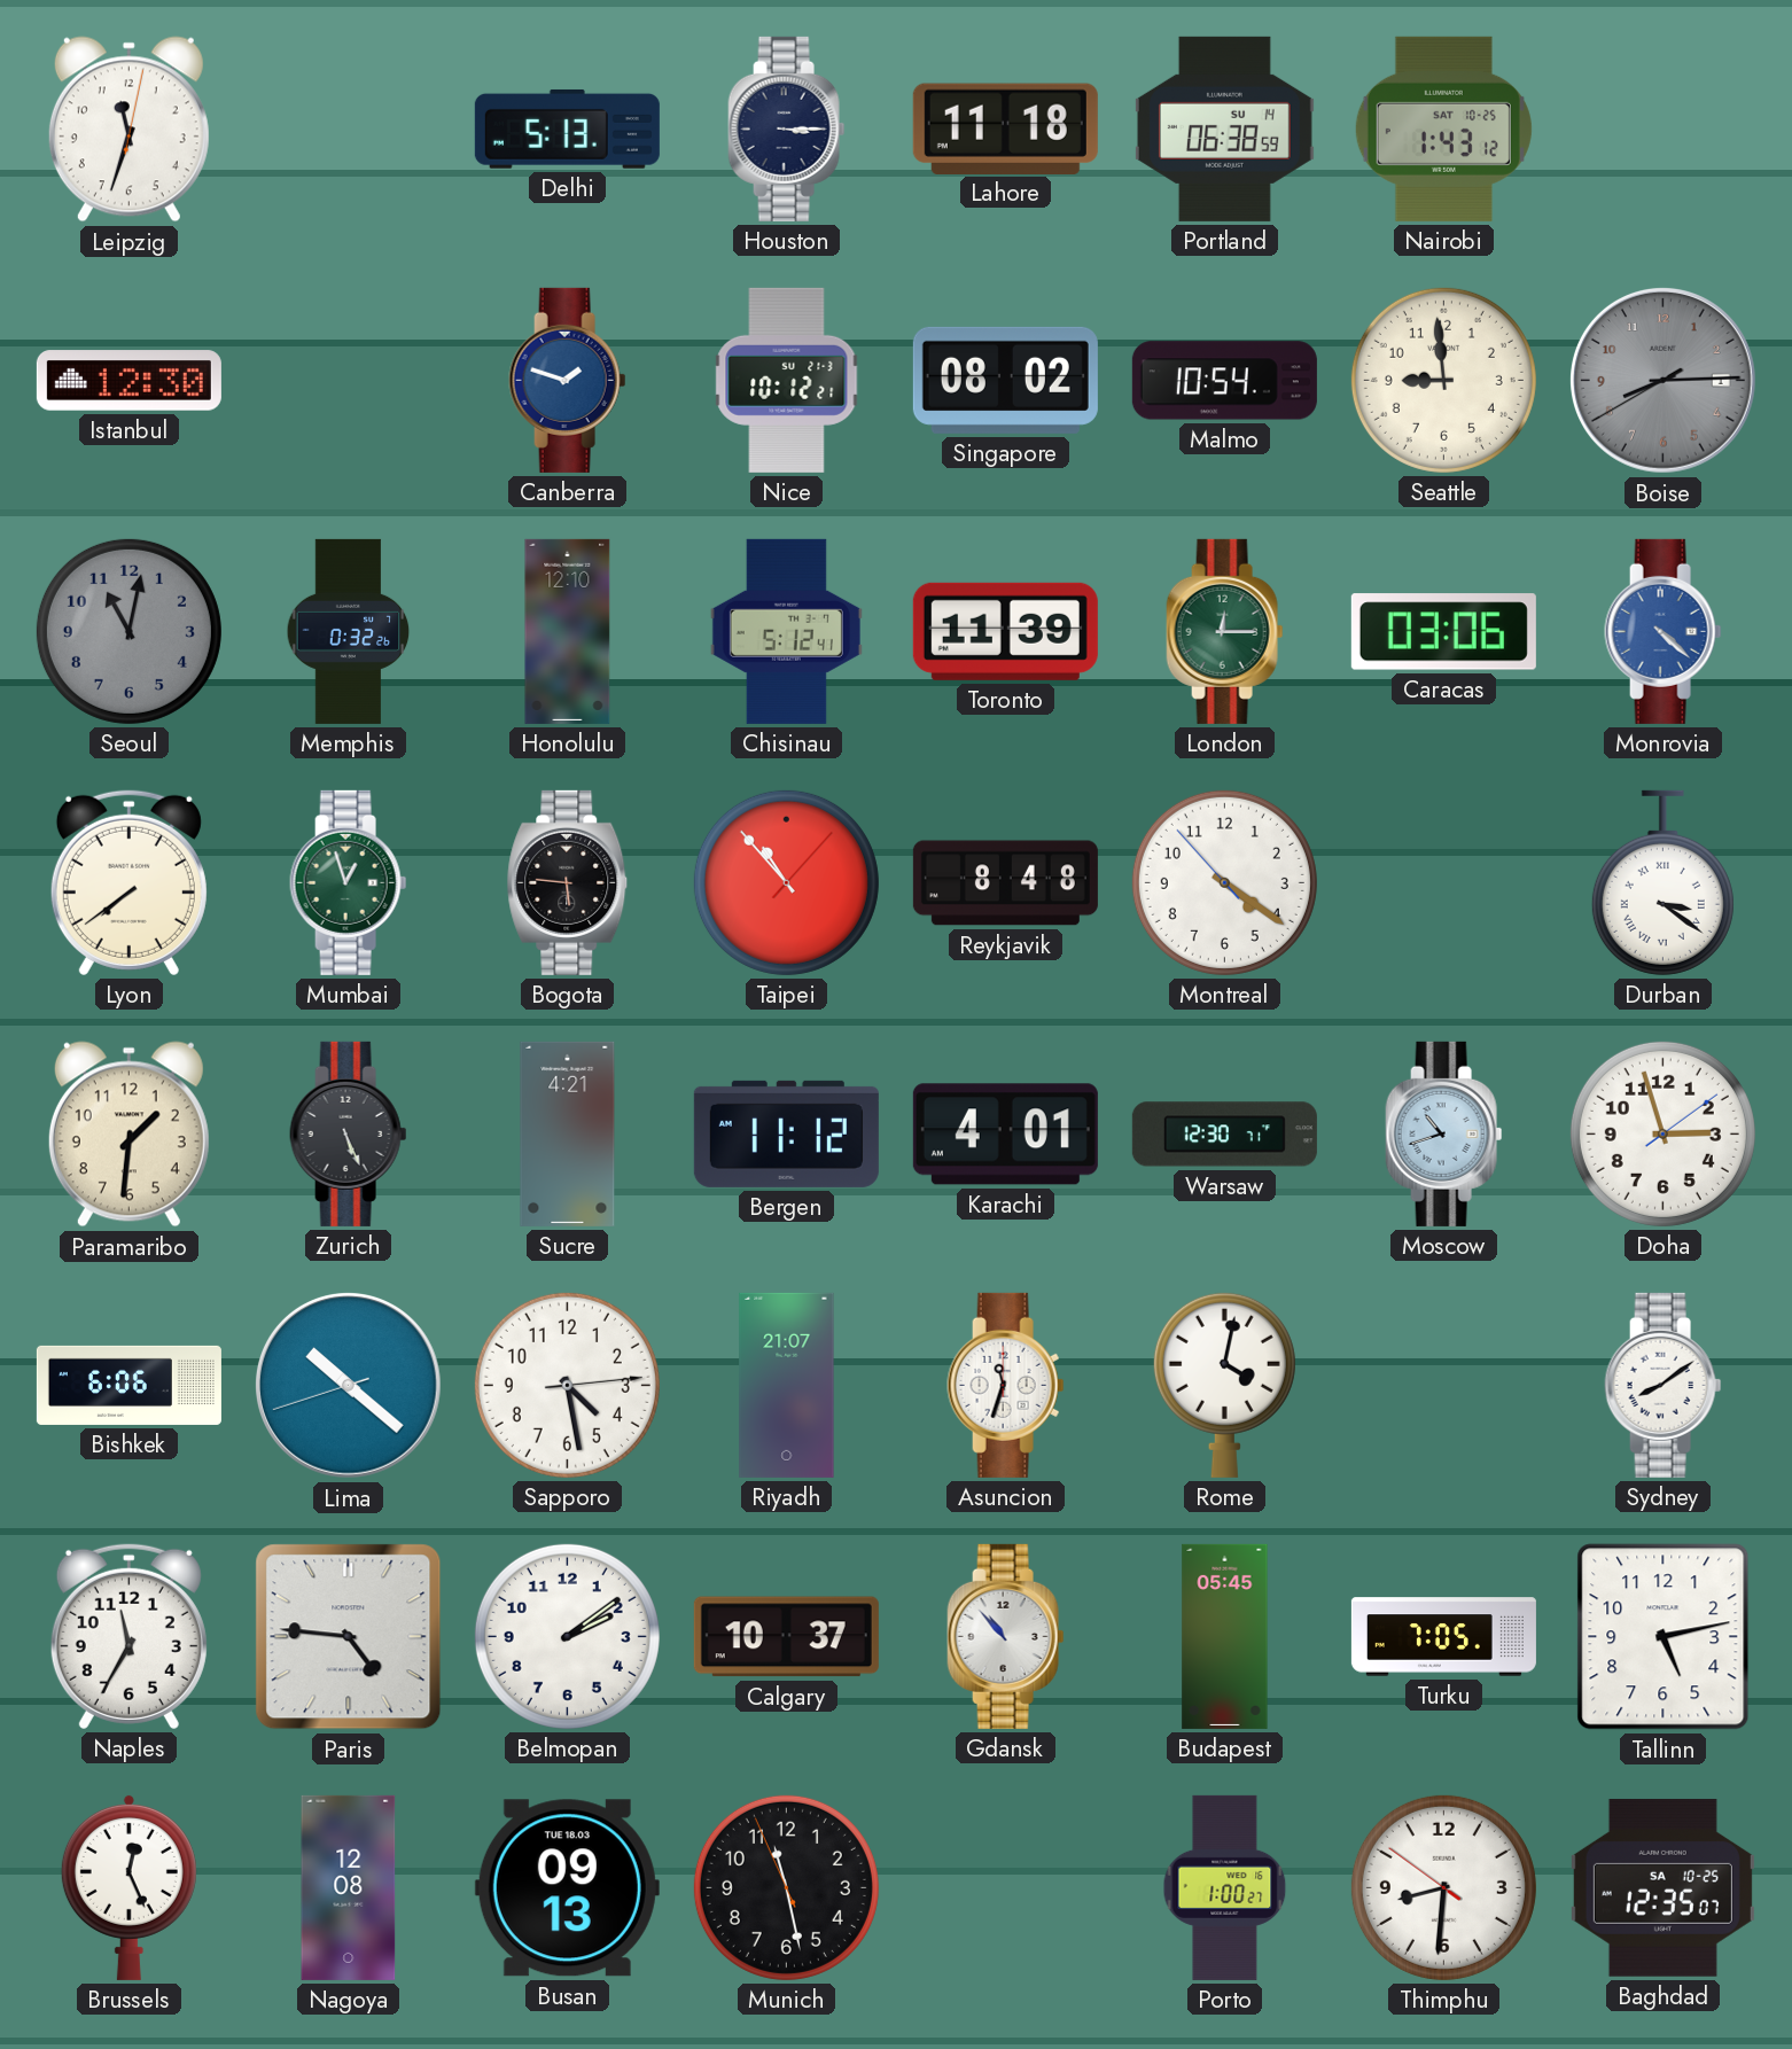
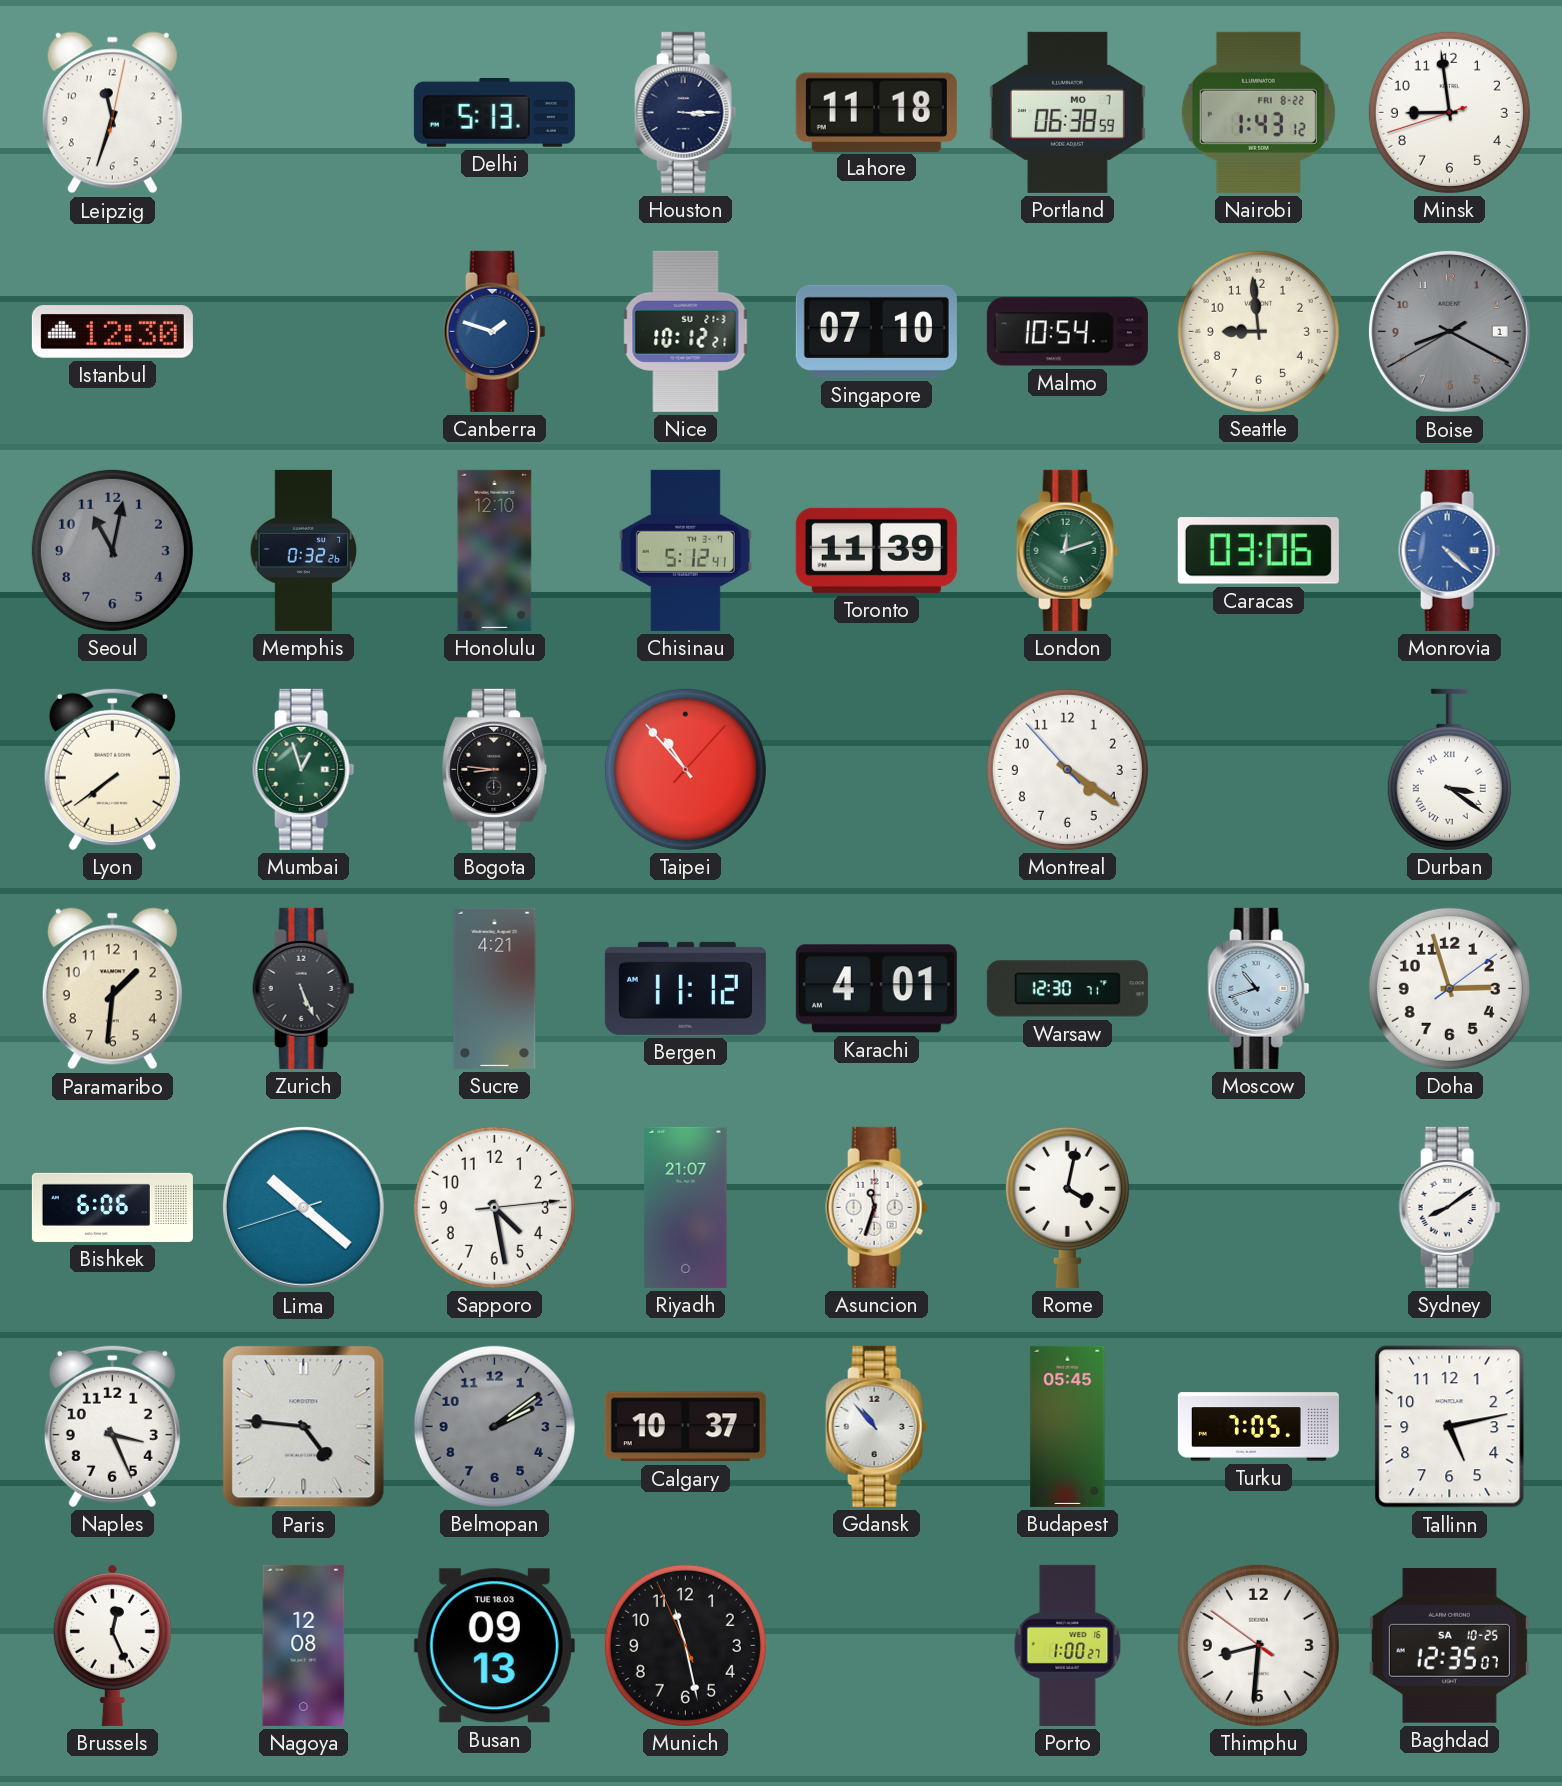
Portland date: SU 14 -> MO 7
Nairobi date: SAT 10-25 -> FRI 8-22
Minsk: none -> 8:58
Singapore: 08:02 -> 07:10
Boise: 8:14 -> 8:19
London: 12:15 -> 12:12
Bogota: 5:46 -> 8:46
Reykjavik: 8:48 -> none
Naples: 11:35 -> 3:26
Belmopan dial: white -> grey
